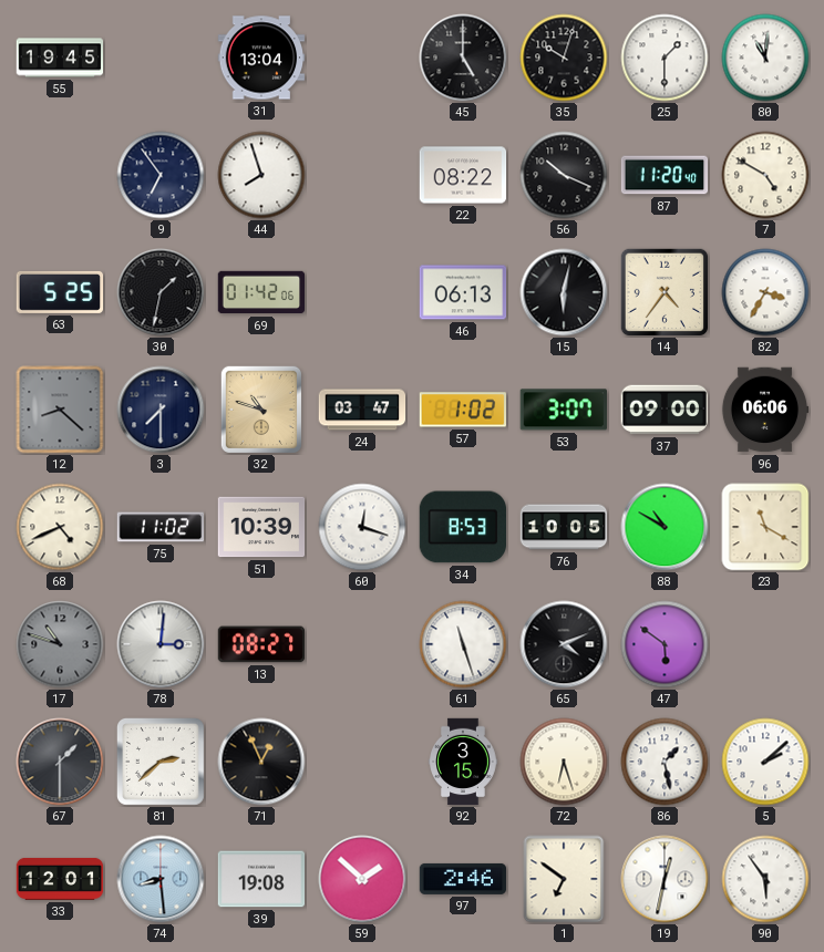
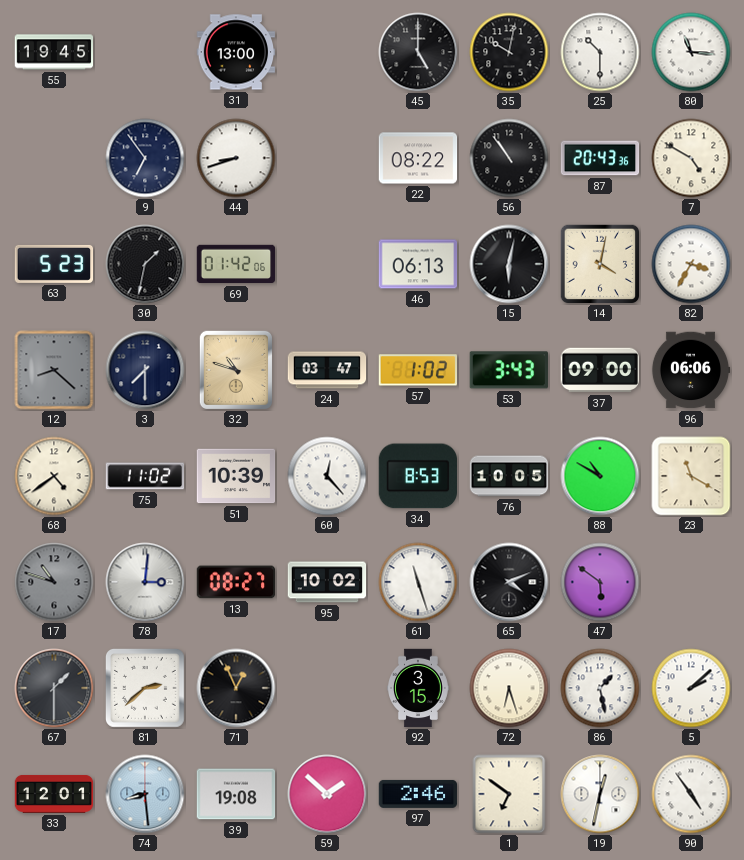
31: 13:04 -> 13:00
35: 10:03 -> 10:02
25: 1:30 -> 10:30
80: 11:01 -> 11:16
44: 7:57 -> 8:42
56: 10:19 -> 10:54
87: 11:20 -> 20:43
63: 5:25 -> 5:23
14: 4:36 -> 4:02
53: 3:07 -> 3:43
68: 4:41 -> 4:39
60: 12:18 -> 12:23
95: none -> 10:02
90: 5:54 -> 4:54
